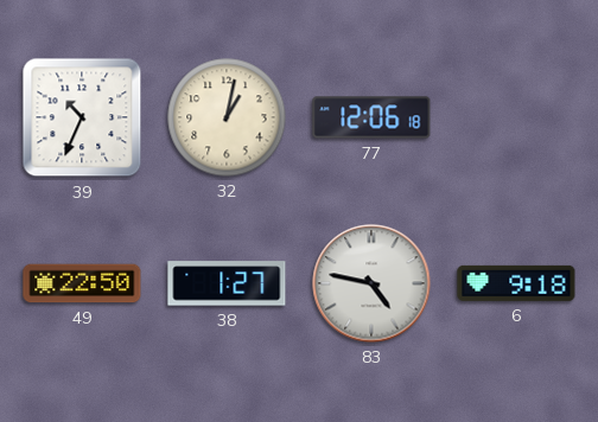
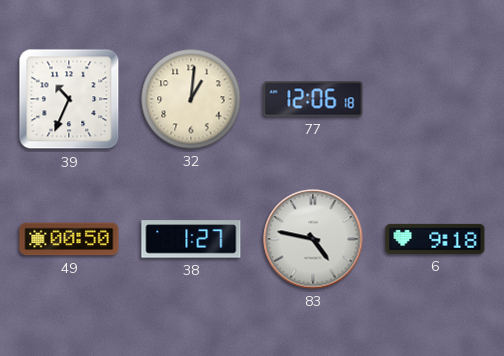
32: 1:02 -> 1:01
49: 22:50 -> 00:50
